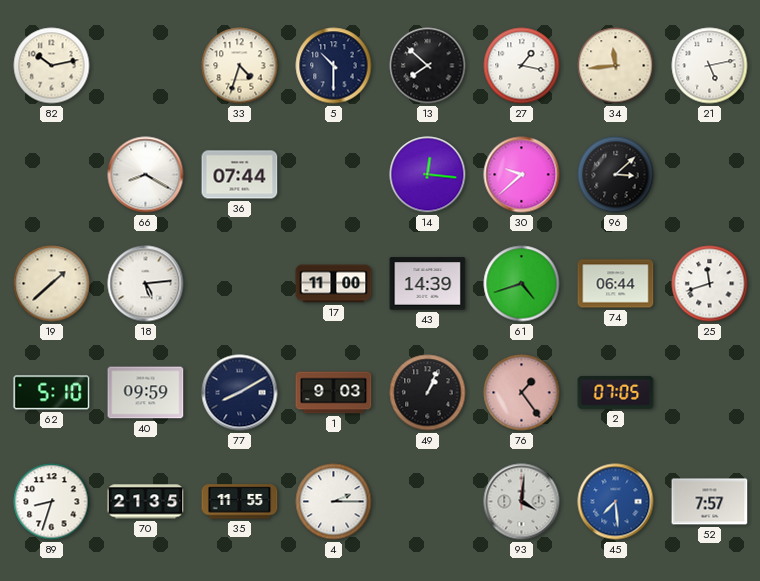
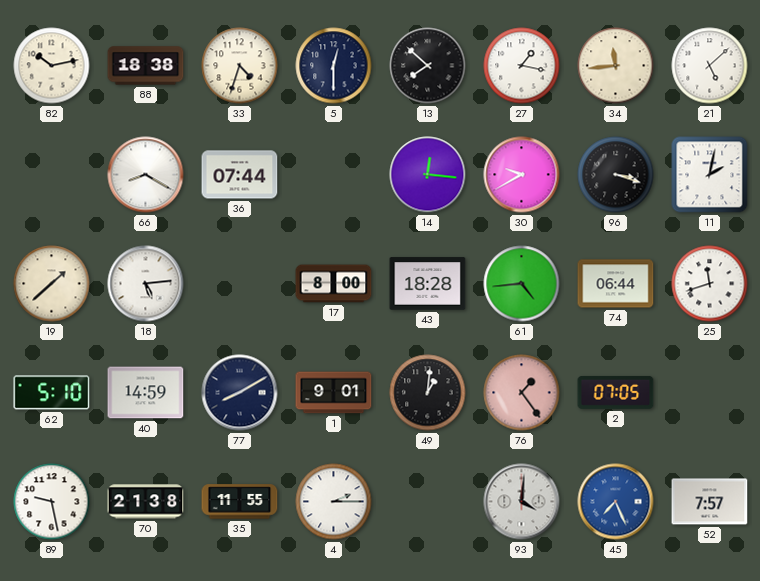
88: none -> 18:38
5: 10:30 -> 12:30
21: 5:13 -> 5:08
30: 9:38 -> 9:40
96: 3:08 -> 3:18
11: none -> 2:02
17: 11:00 -> 8:00
43: 14:39 -> 18:28
61: 4:42 -> 4:44
40: 09:59 -> 14:59
1: 9:03 -> 9:01
49: 1:04 -> 1:01
89: 8:33 -> 9:28
70: 21:35 -> 21:38
45: 7:29 -> 7:26
